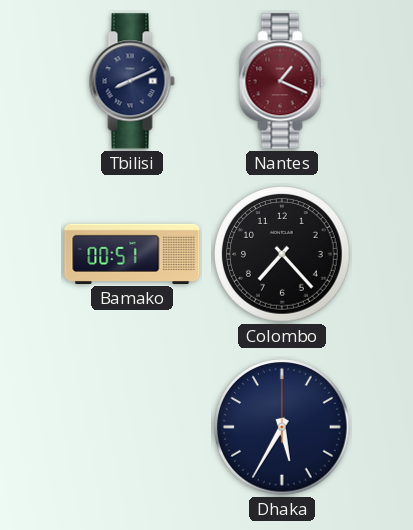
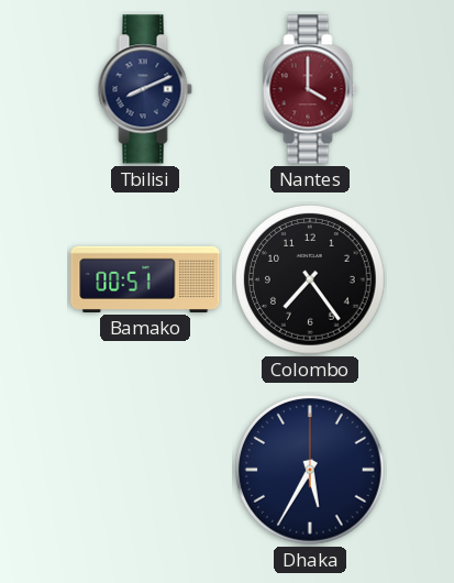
Nantes: 1:19 -> 4:00
Colombo: 7:23 -> 7:24
